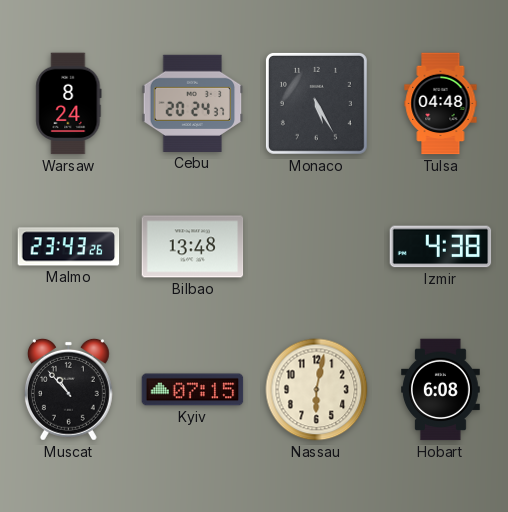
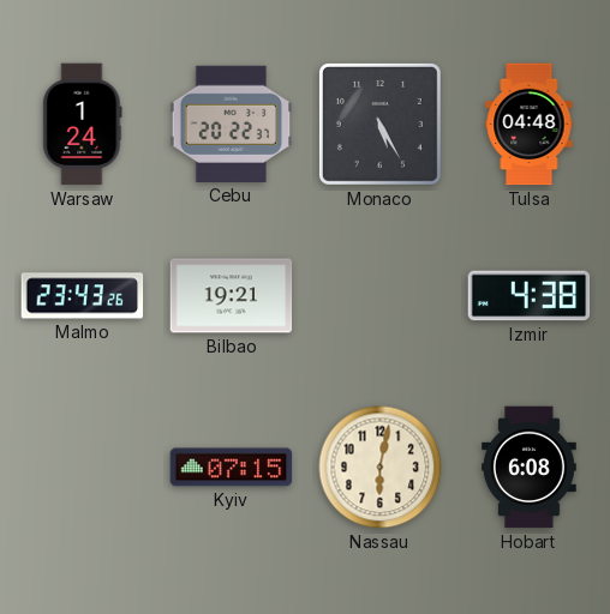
Warsaw: 8:24 -> 1:24
Cebu: 20:24 -> 20:22
Bilbao: 13:48 -> 19:21
Muscat: 10:53 -> none
